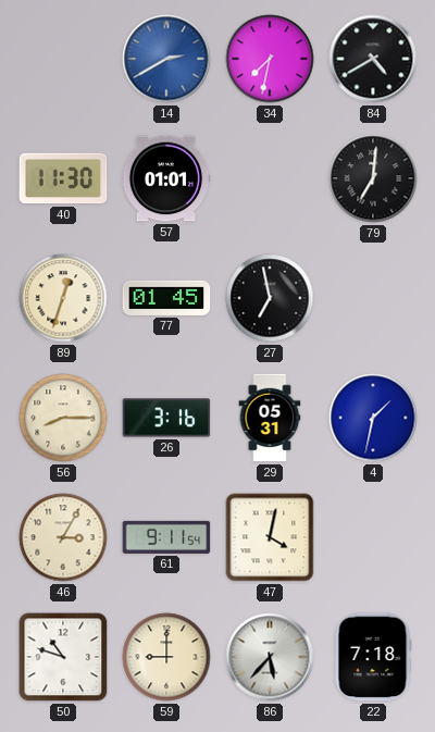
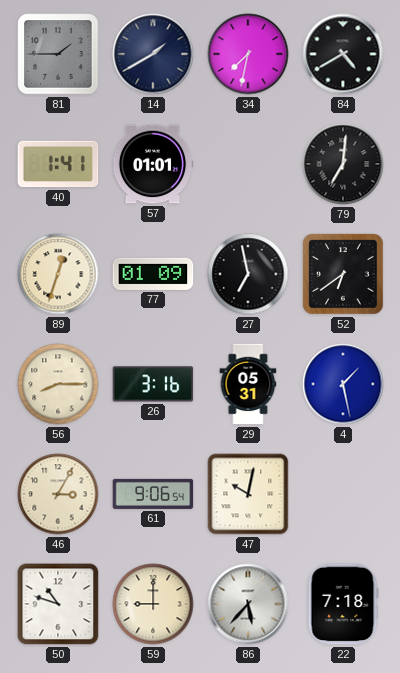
81: none -> 1:45
14: 2:40 -> 1:40
14 dial: blue -> navy
40: 11:30 -> 1:41
77: 01:45 -> 01:09
52: none -> 6:39
4: 1:32 -> 1:28
61: 9:11 -> 9:06
47: 4:02 -> 10:02
